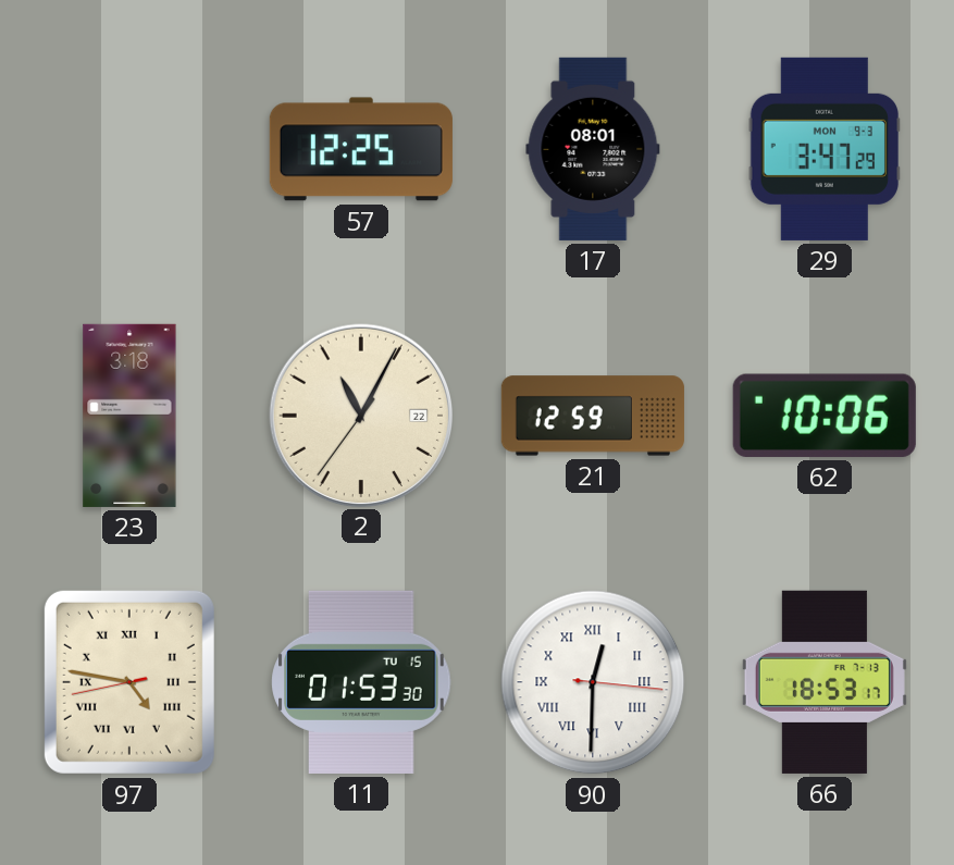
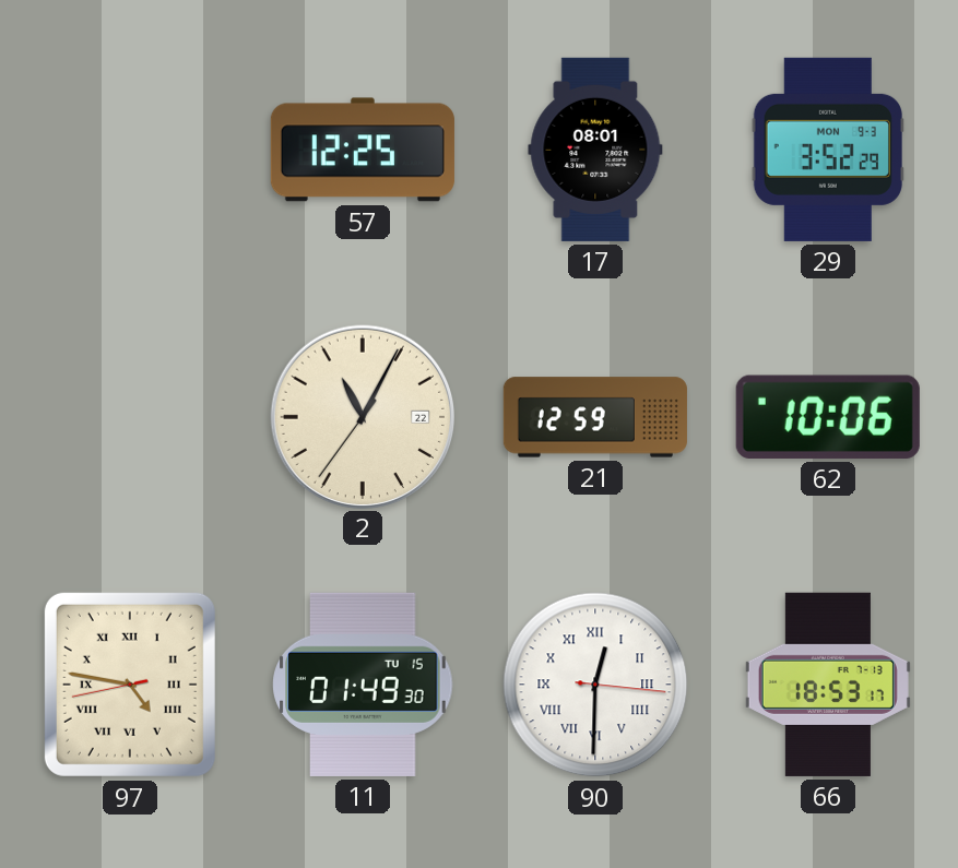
29: 3:47 -> 3:52
23: 3:18 -> none
11: 01:53 -> 01:49
